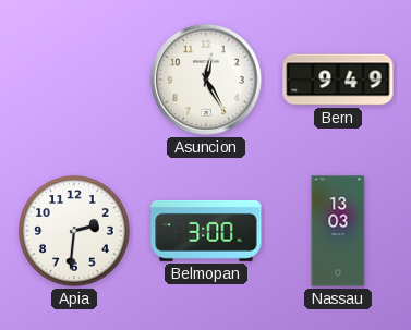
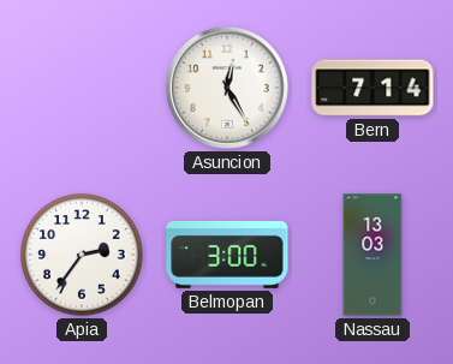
Bern: 9:49 -> 7:14
Apia: 2:31 -> 2:36
